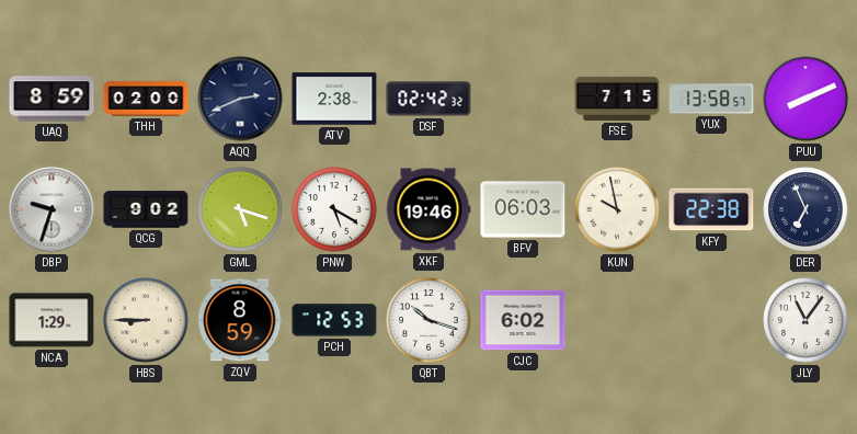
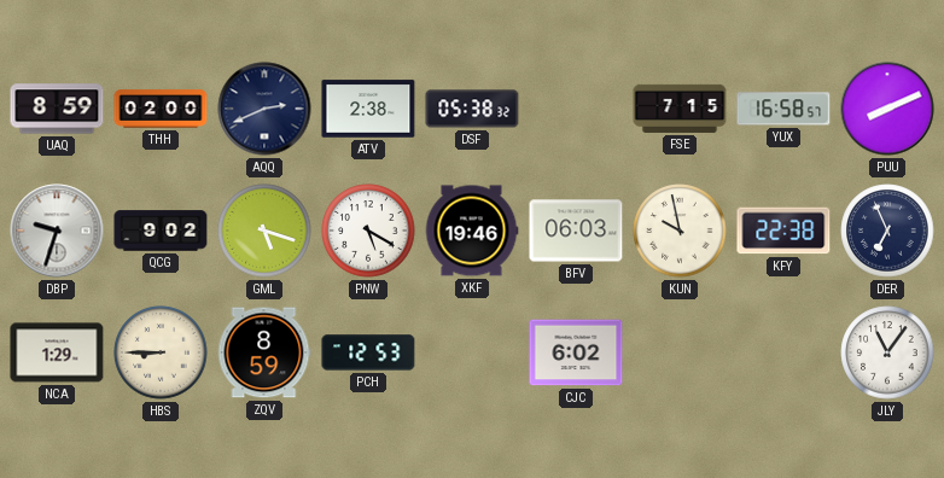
DSF: 02:42 -> 05:38
YUX: 13:58 -> 16:58
QBT: 10:18 -> none
